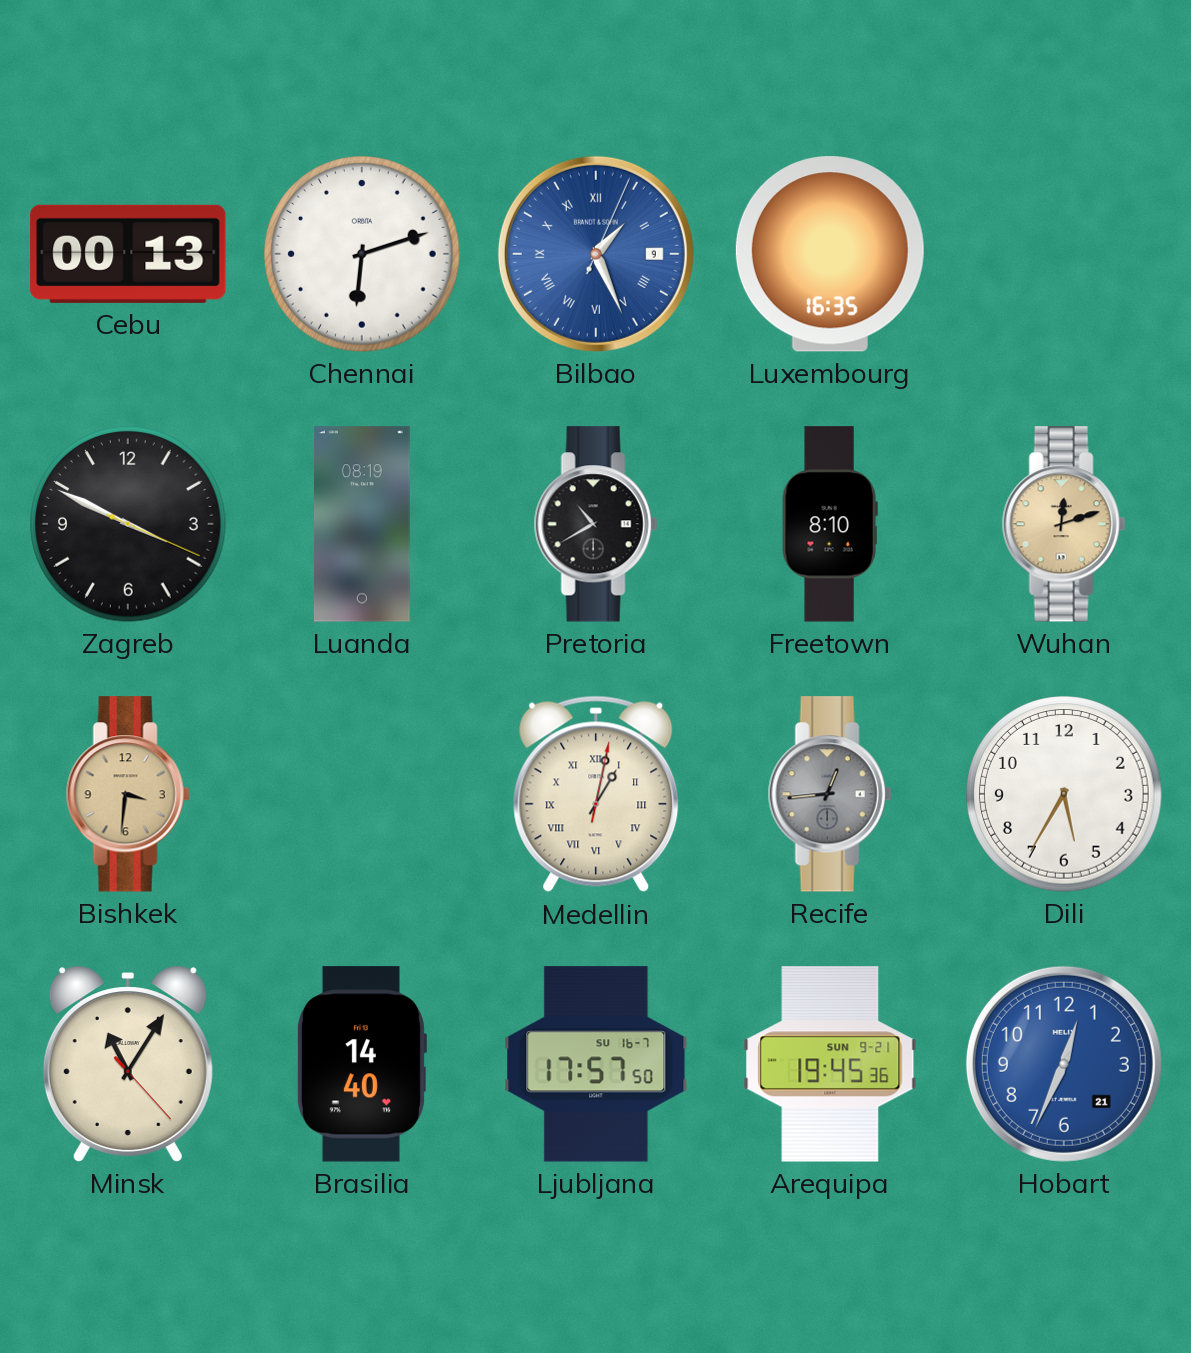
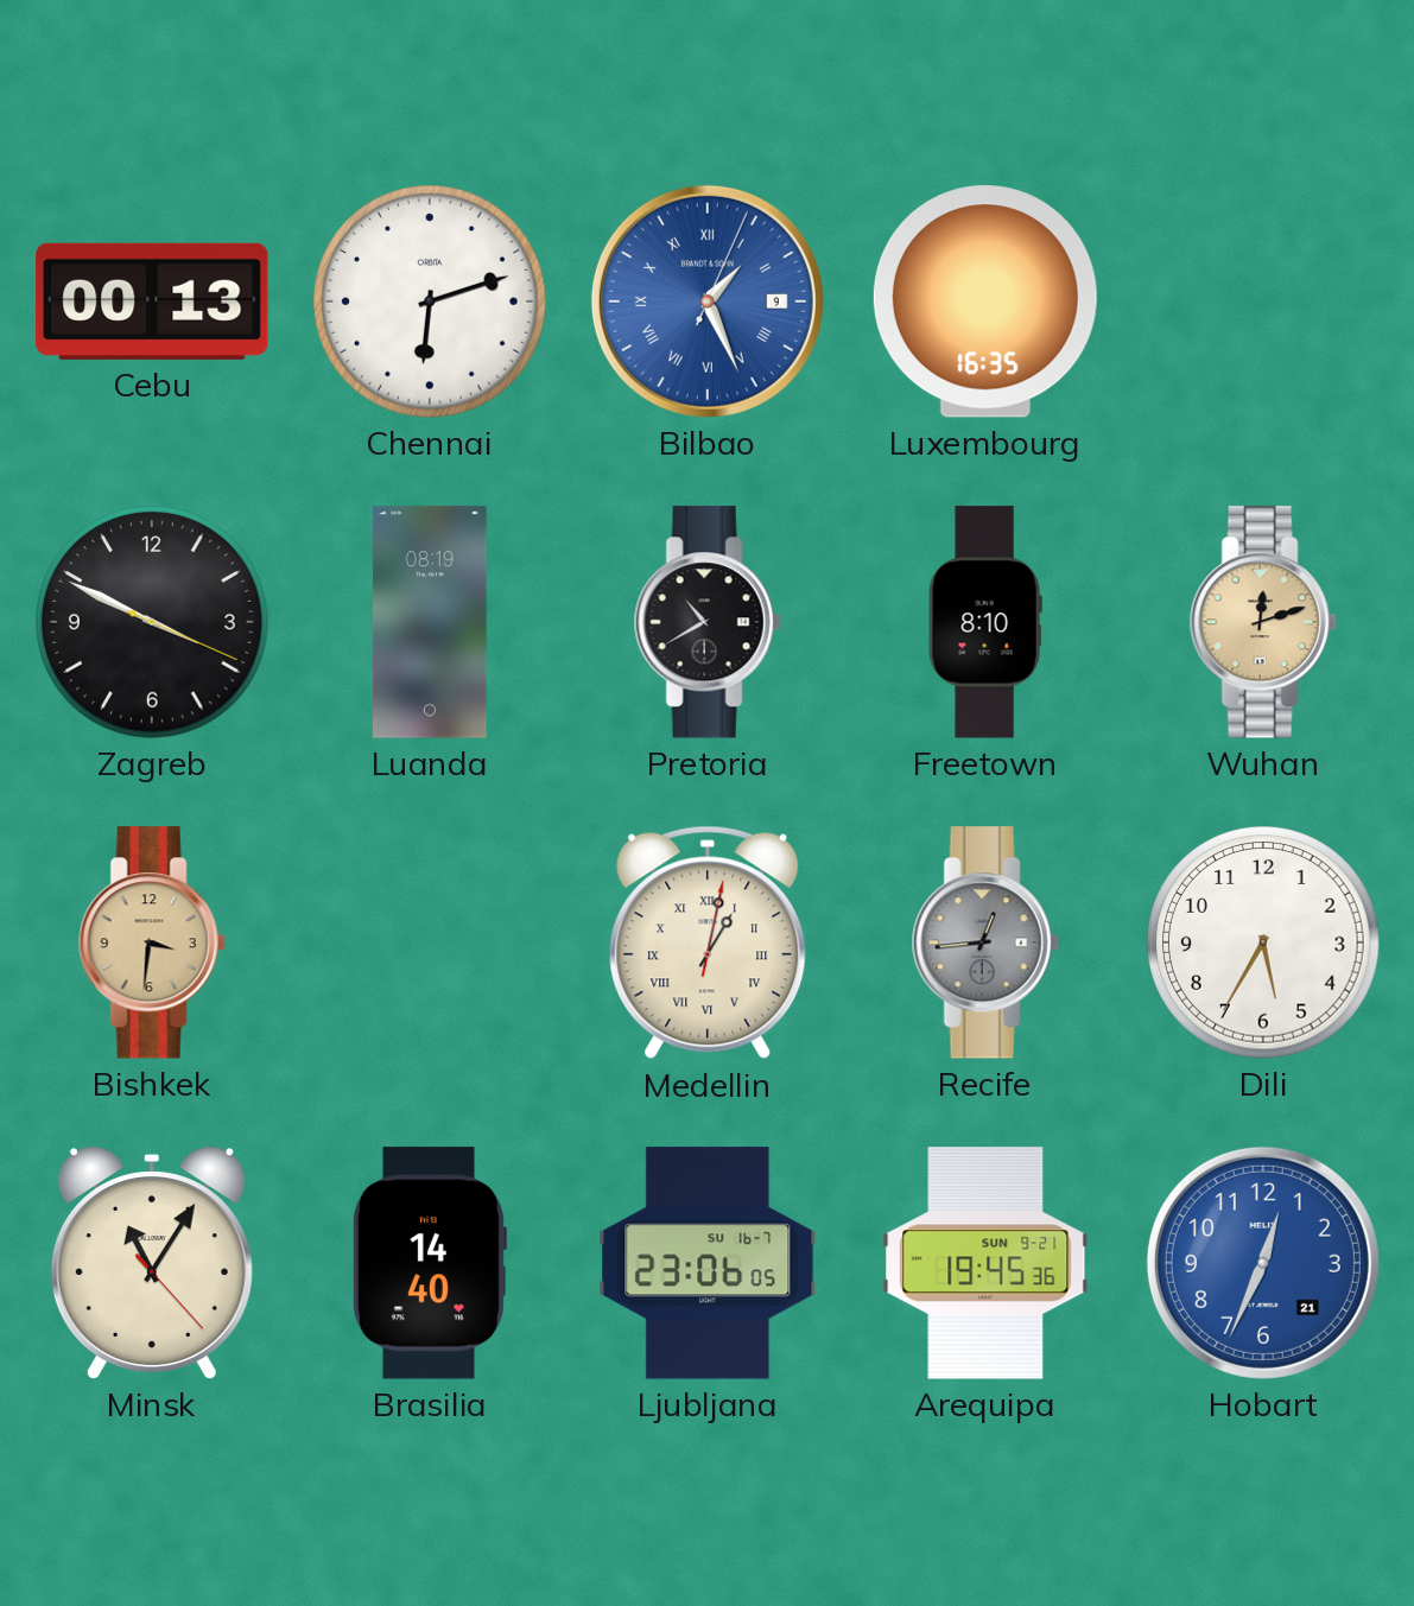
Ljubljana: 17:57 -> 23:06
